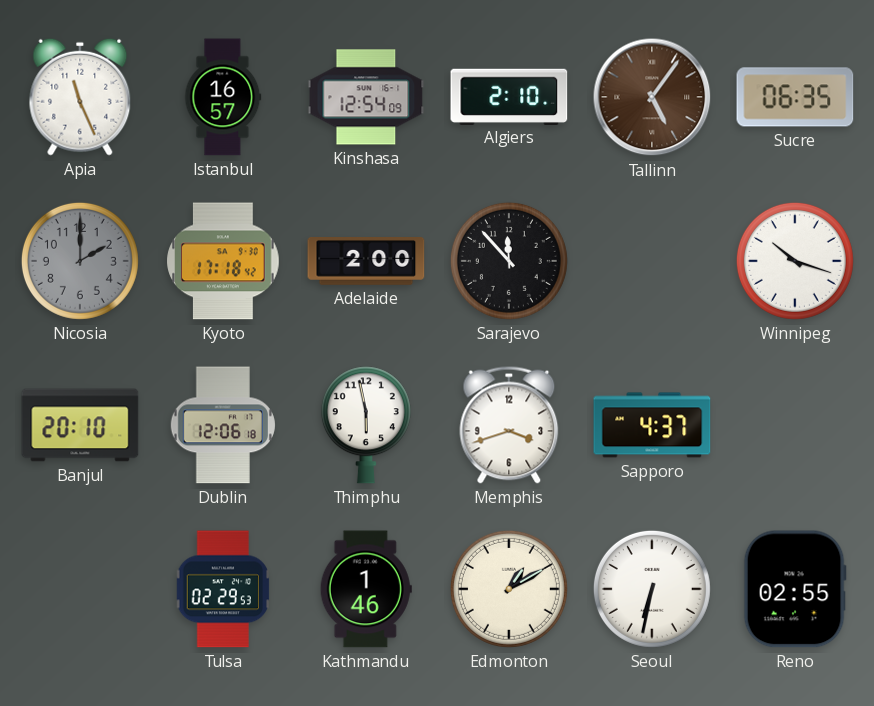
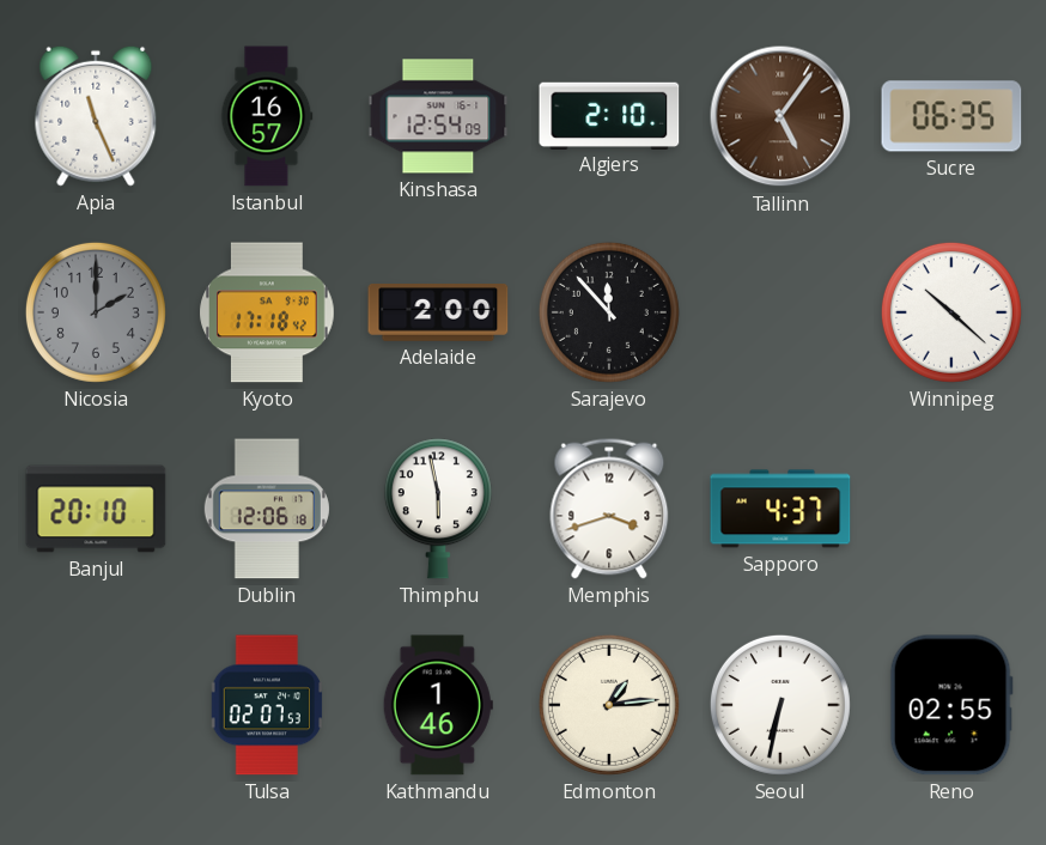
Winnipeg: 10:18 -> 10:22
Tulsa: 02:29 -> 02:07
Edmonton: 1:10 -> 1:14
